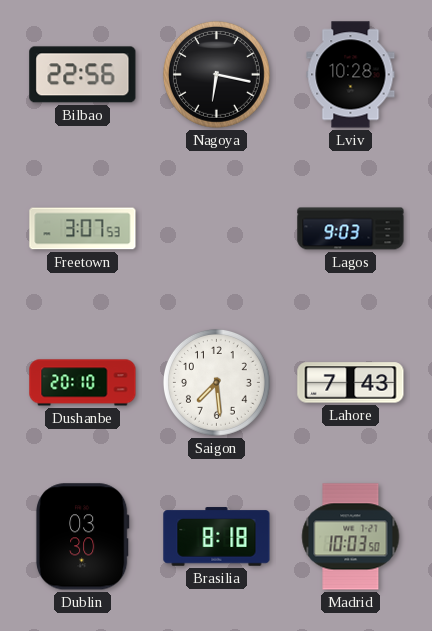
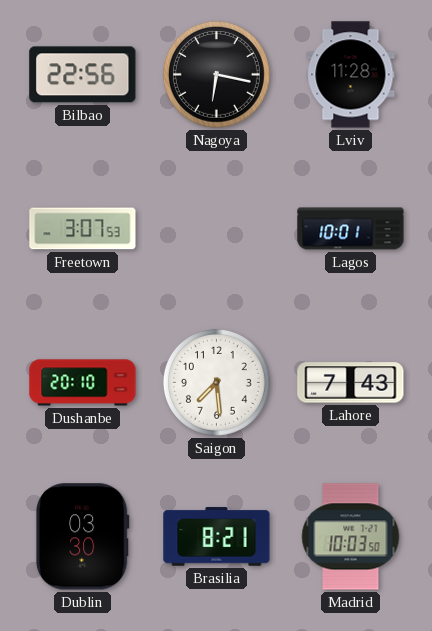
Lviv: 10:28 -> 11:28
Lagos: 9:03 -> 10:01
Brasilia: 8:18 -> 8:21
